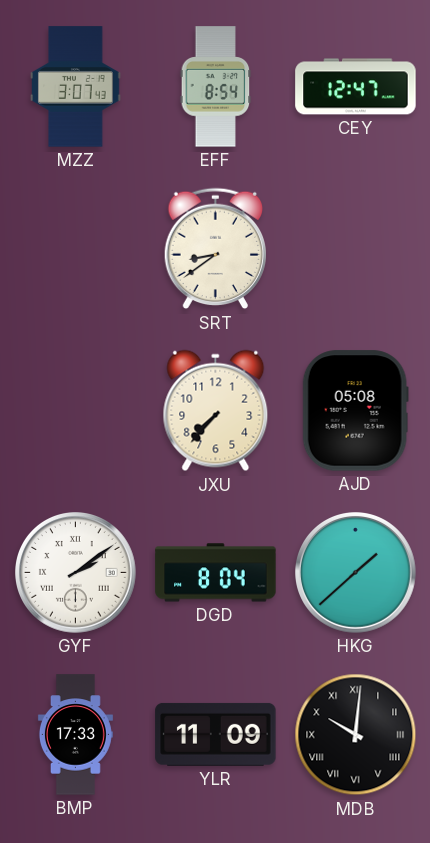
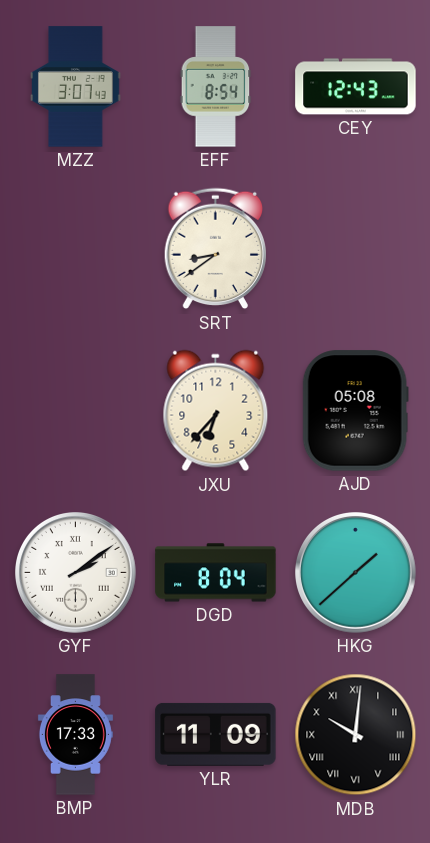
CEY: 12:47 -> 12:43
JXU: 7:37 -> 6:37
